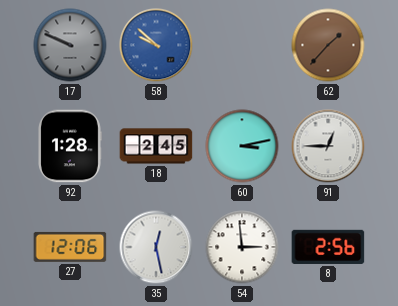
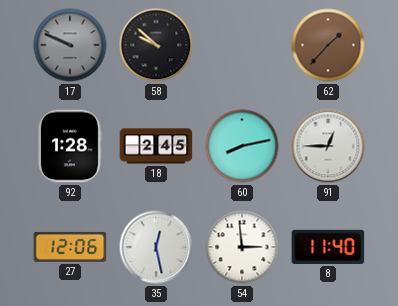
58 dial: blue -> black
60: 3:13 -> 8:13
8: 2:56 -> 11:40
